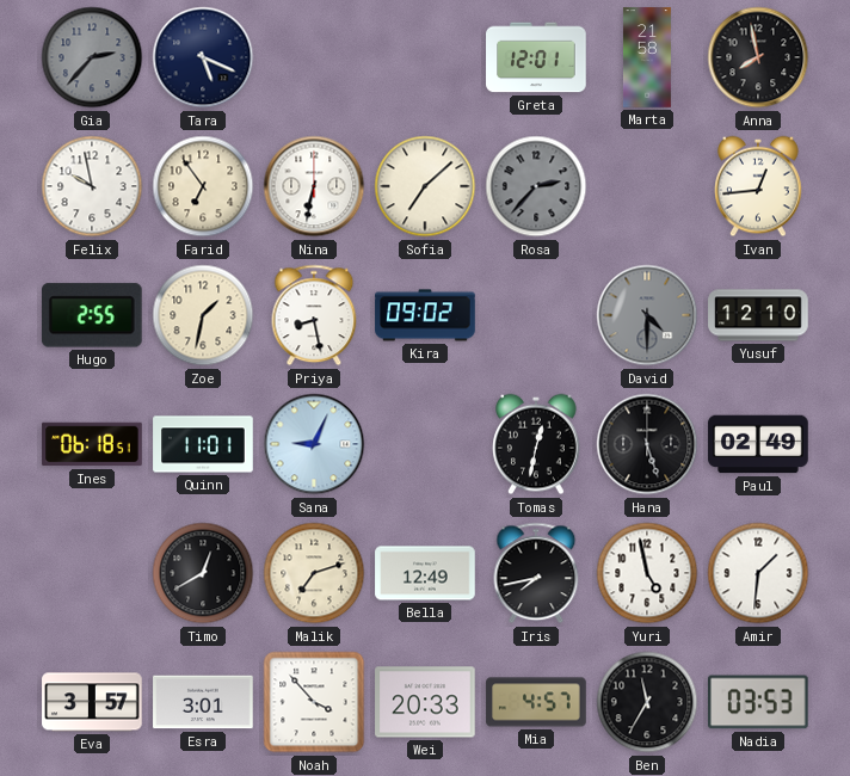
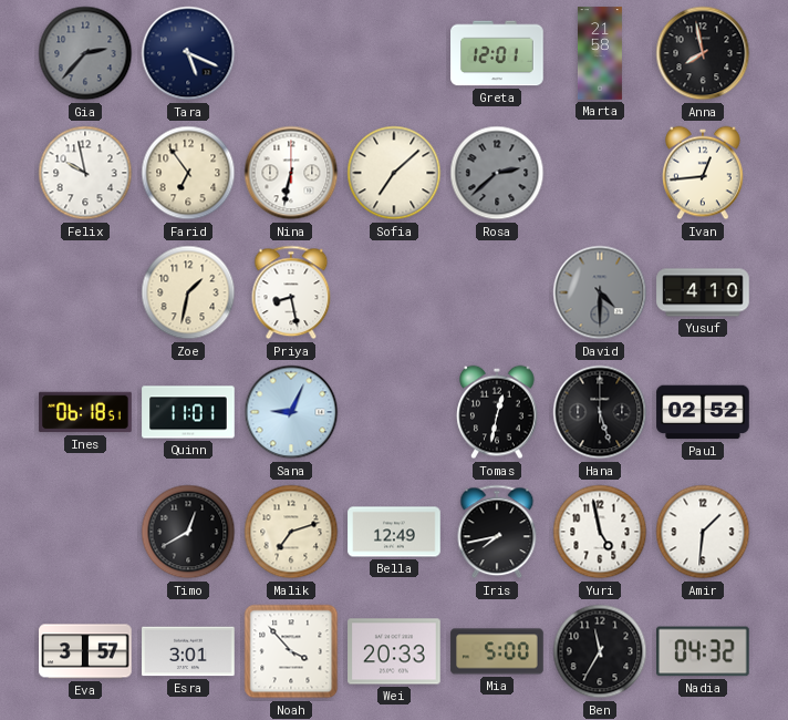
Rosa: 2:37 -> 2:38
Hugo: 2:55 -> none
Kira: 09:02 -> none
Yusuf: 12:10 -> 4:10
Paul: 02:49 -> 02:52
Mia: 4:57 -> 5:00
Nadia: 03:53 -> 04:32
